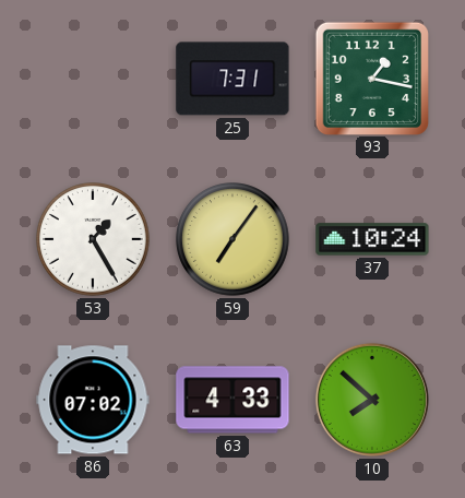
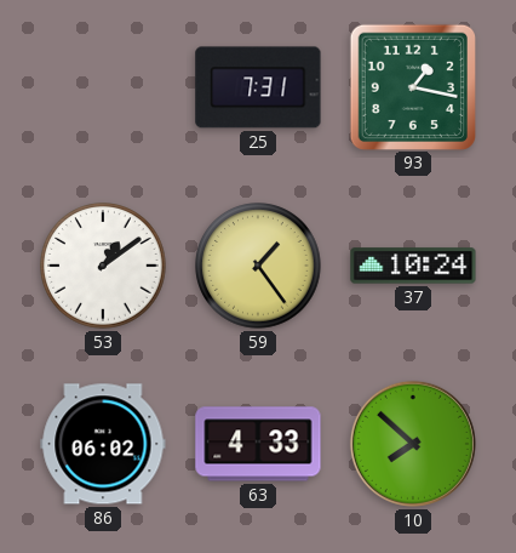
53: 1:25 -> 1:09
59: 7:06 -> 1:24
86: 07:02 -> 06:02
